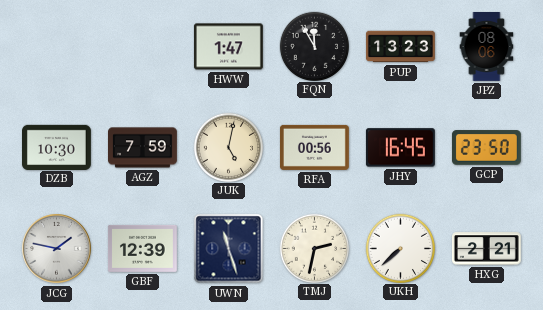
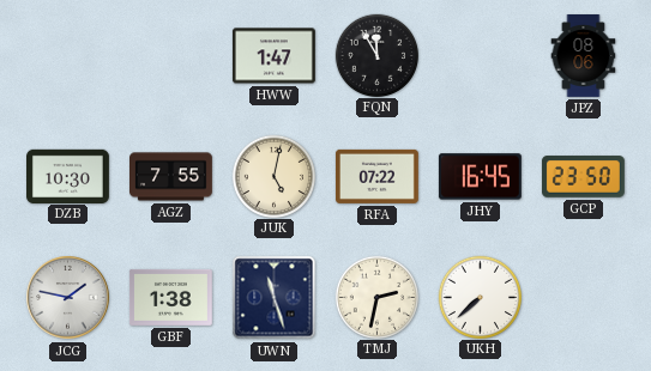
PUP: 13:23 -> none
AGZ: 7:59 -> 7:55
RFA: 00:56 -> 07:22
GBF: 12:39 -> 1:38
HXG: 2:21 -> none
